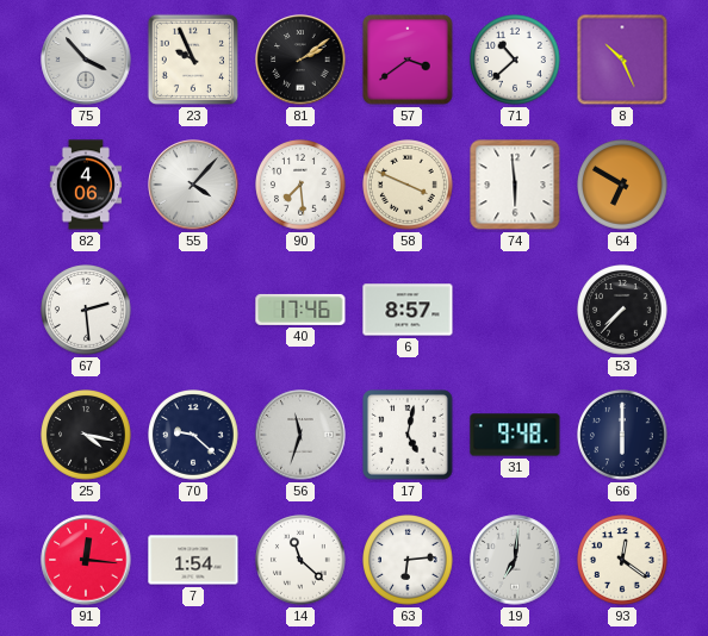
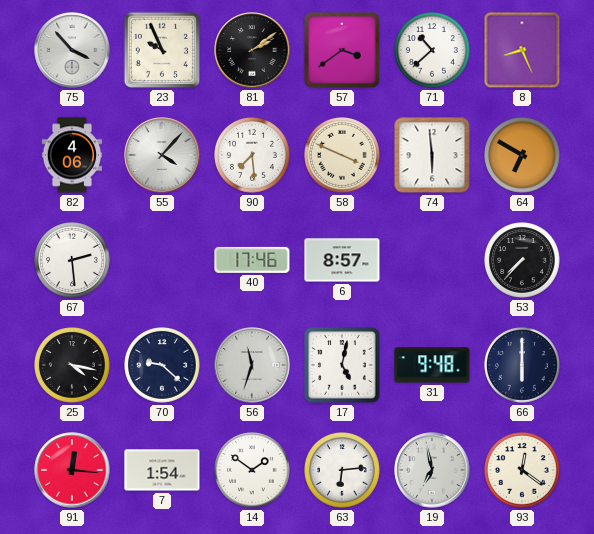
8: 10:26 -> 8:26
14: 11:22 -> 1:51
19: 7:01 -> 6:58
